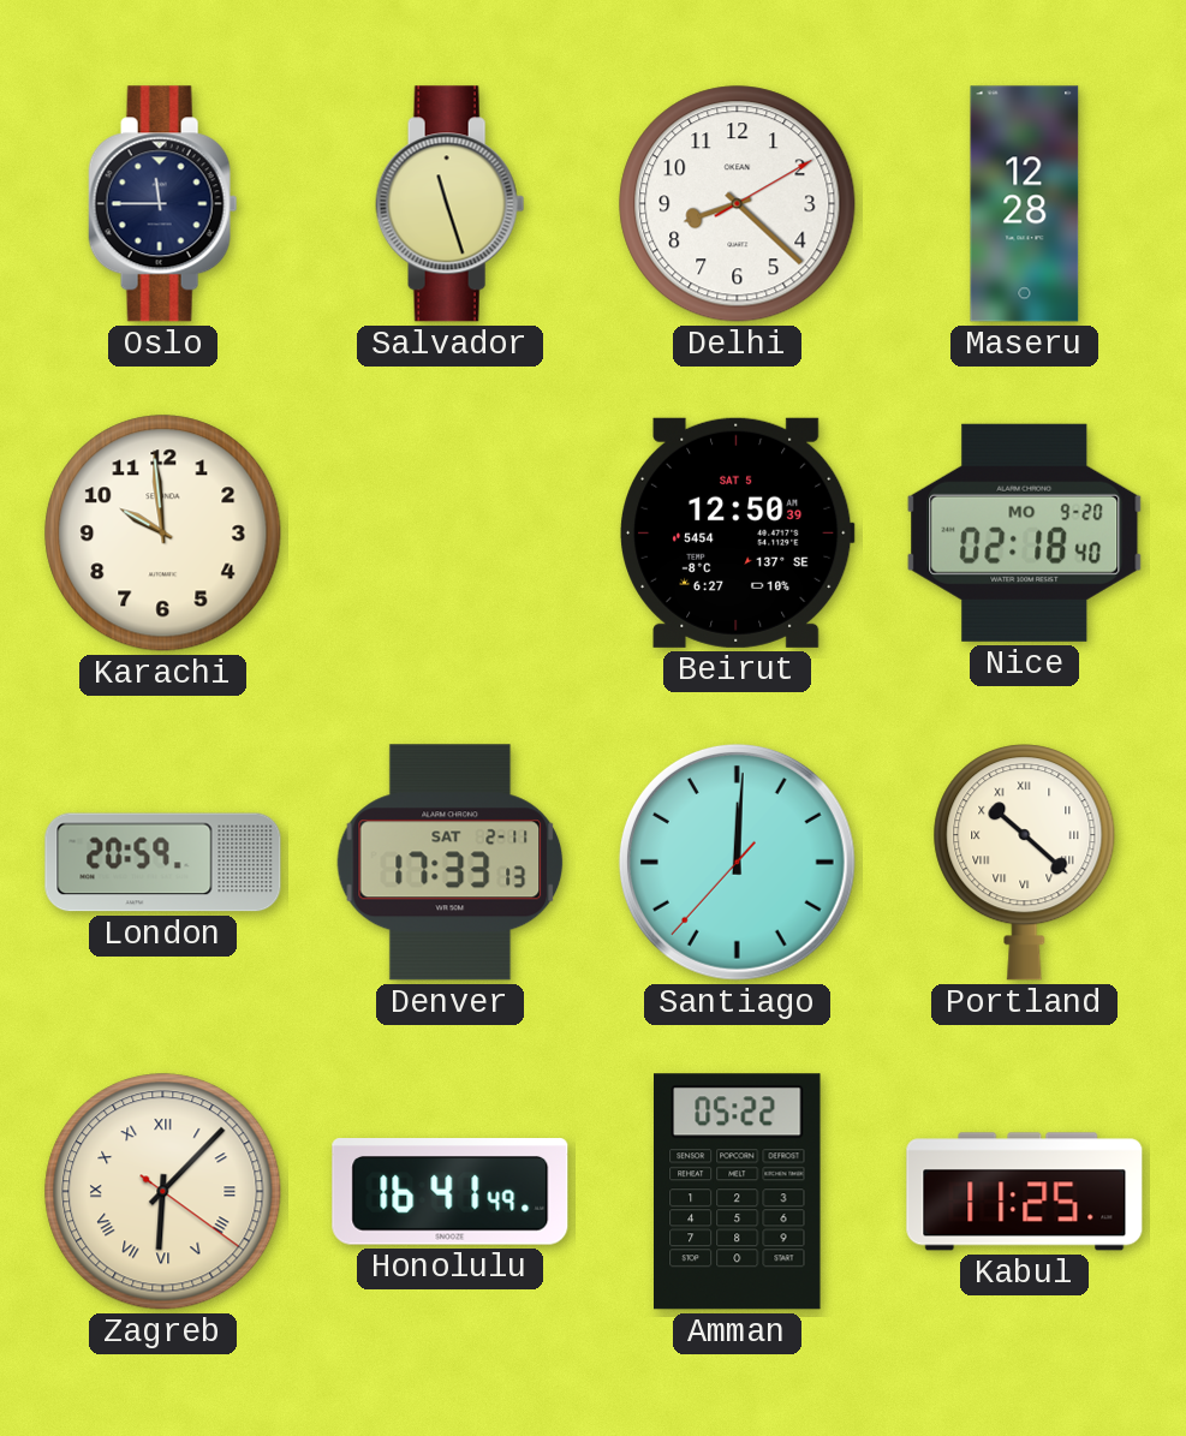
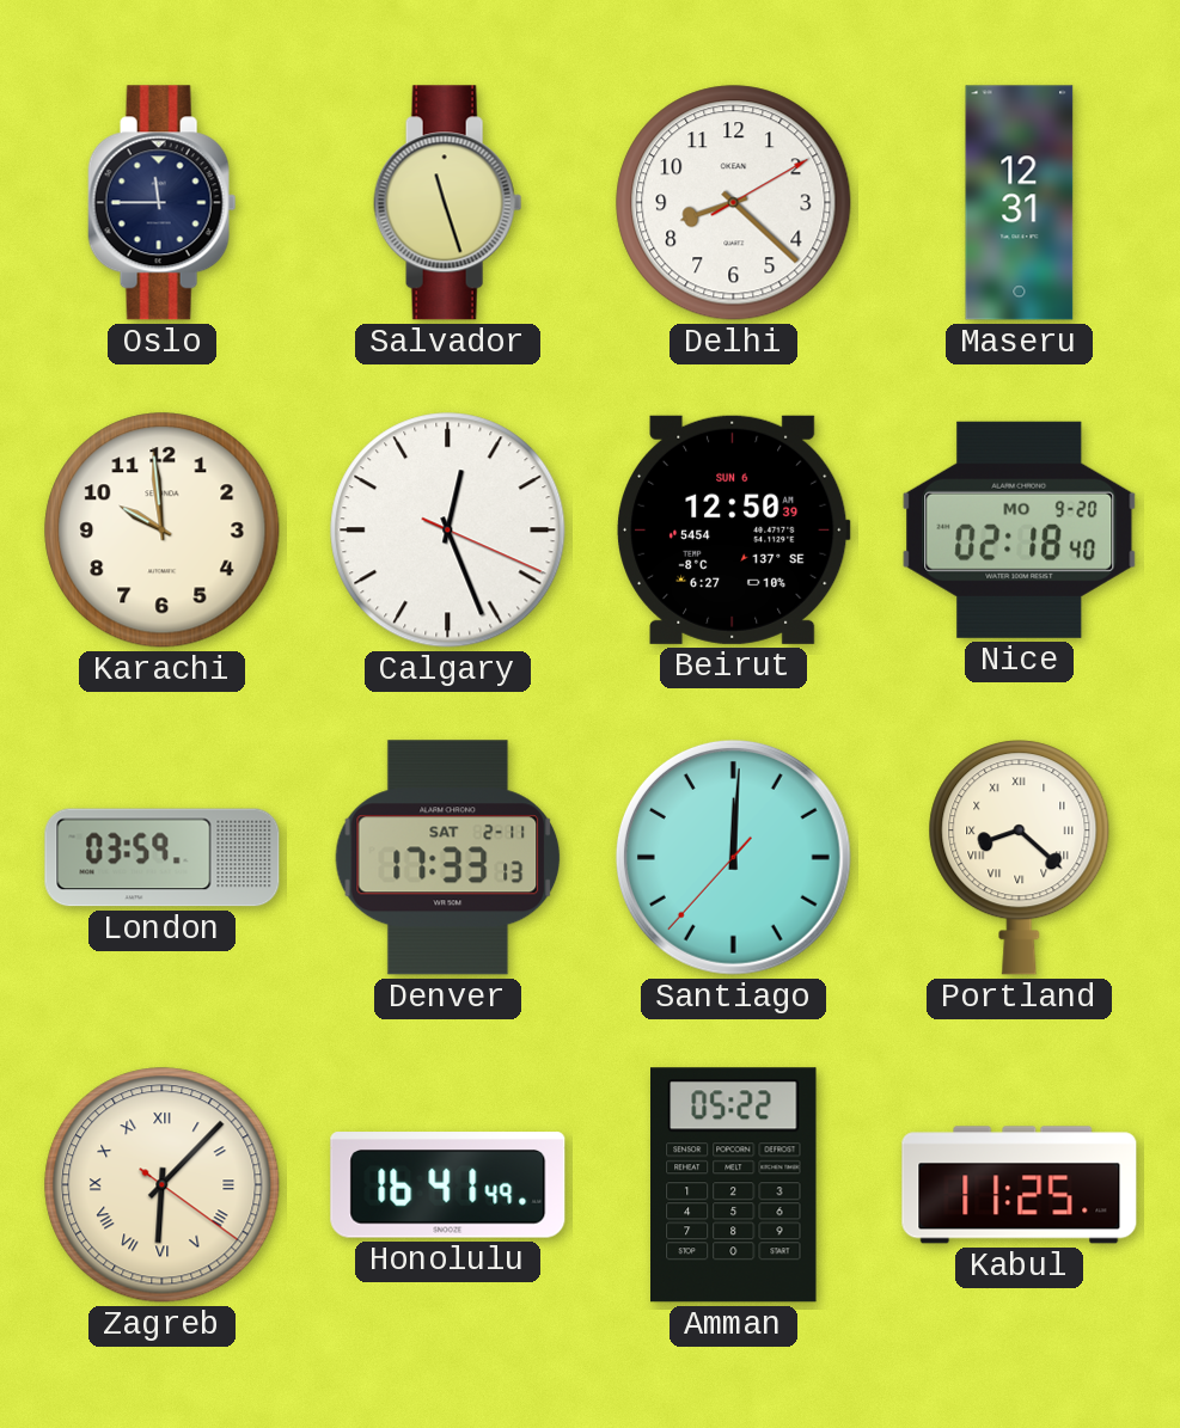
Maseru: 12:28 -> 12:31
Calgary: none -> 12:26
Beirut date: SAT 5 -> SUN 6
London: 20:59 -> 03:59
Portland: 10:22 -> 8:22
